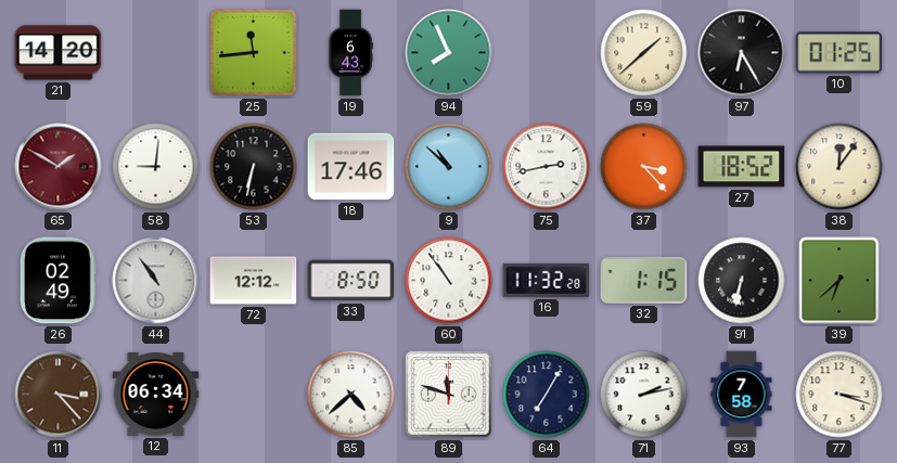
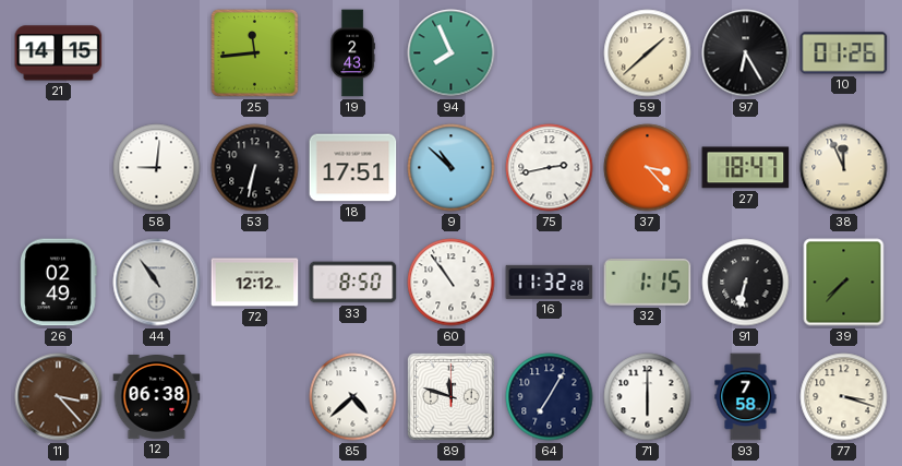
21: 14:20 -> 14:15
19: 6:43 -> 2:43
10: 01:25 -> 01:26
65: 1:50 -> none
18: 17:46 -> 17:51
27: 18:52 -> 18:47
38: 12:06 -> 11:56
39: 6:38 -> 7:37
12: 06:34 -> 06:38
71: 2:13 -> 6:00
